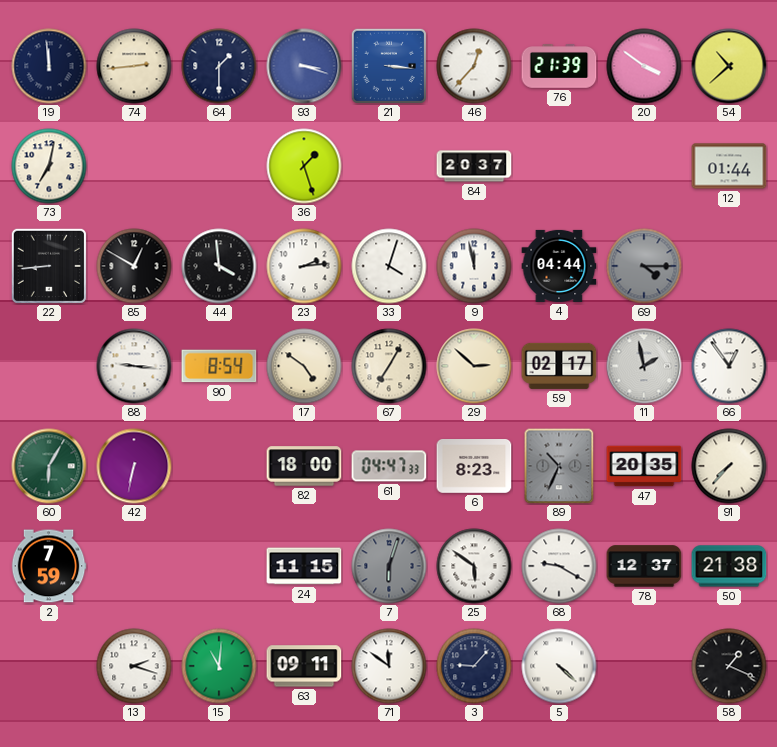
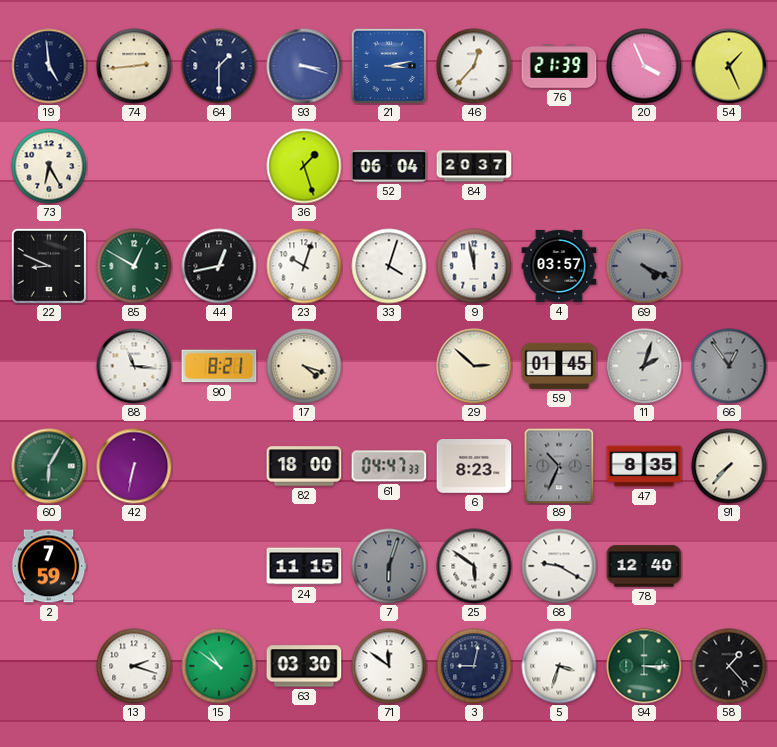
19: 11:59 -> 4:59
21: 3:16 -> 3:13
20: 3:51 -> 3:56
54: 10:38 -> 1:26
73: 7:02 -> 6:25
52: none -> 06:04
12: 01:44 -> none
22: 8:44 -> 8:49
85 dial: black -> green
44: 3:59 -> 12:43
23: 2:14 -> 10:03
4: 04:44 -> 03:57
69: 4:15 -> 4:19
88: 9:16 -> 11:16
90: 8:54 -> 8:21
17: 4:51 -> 4:18
67: 7:05 -> none
59: 02:17 -> 01:45
11: 1:58 -> 2:03
66 dial: white -> grey
47: 20:35 -> 8:35
78: 12:37 -> 12:40
50: 21:38 -> none
15: 11:01 -> 10:51
63: 09:11 -> 03:30
3: 9:07 -> 9:02
5: 4:22 -> 3:33
94: none -> 3:15
58: 1:19 -> 1:23
